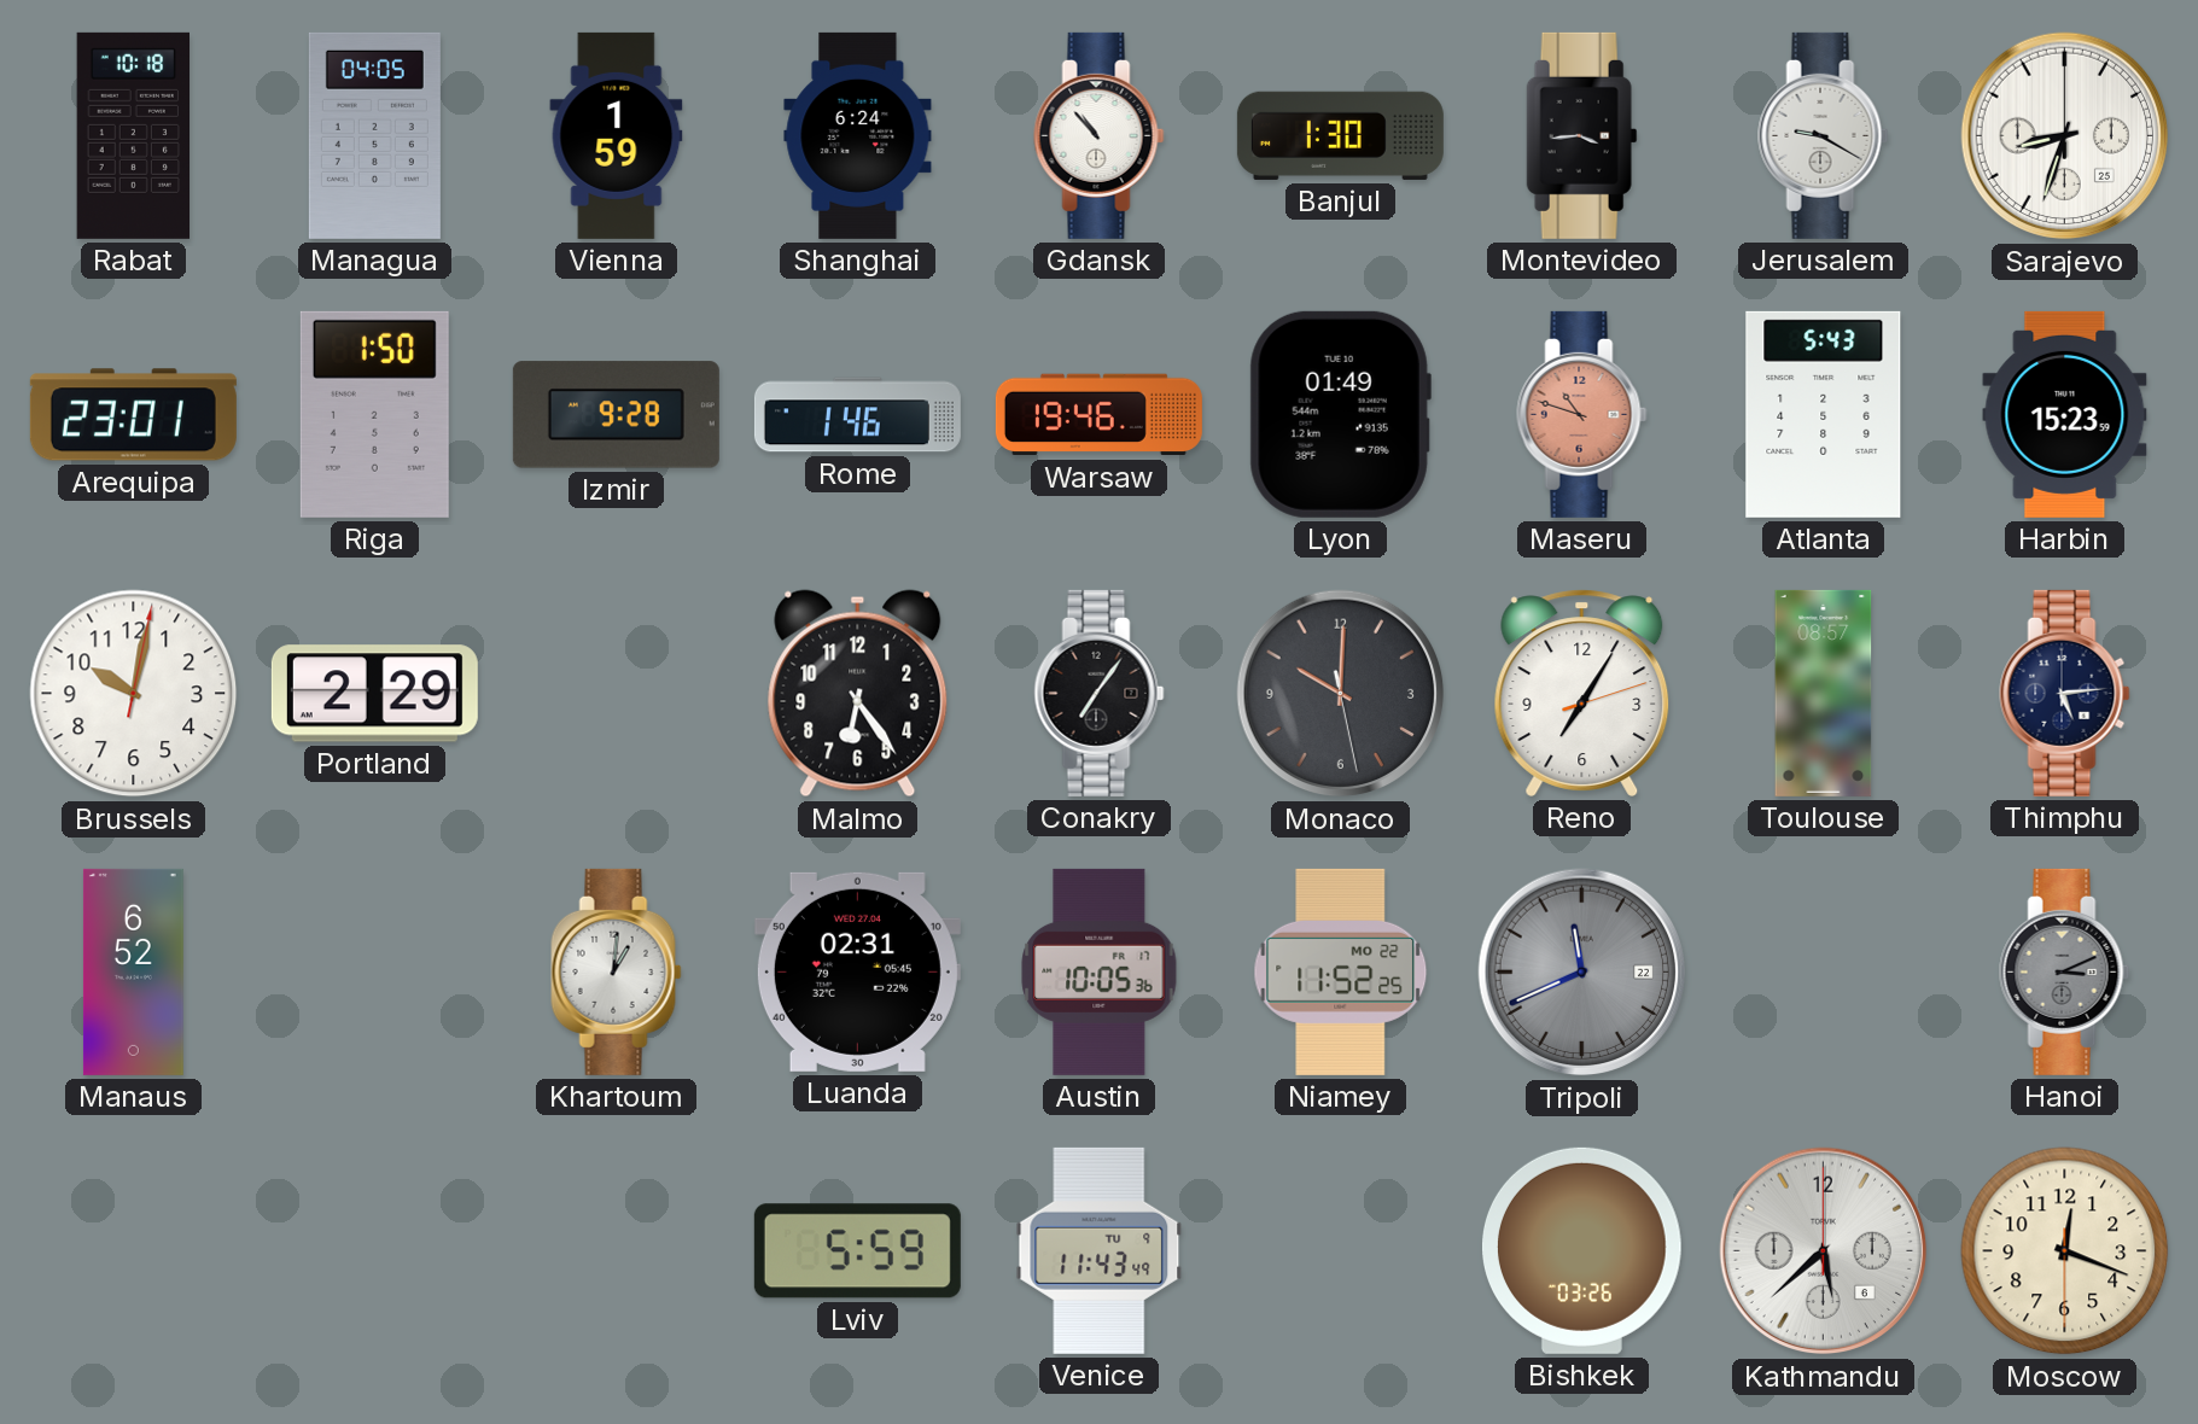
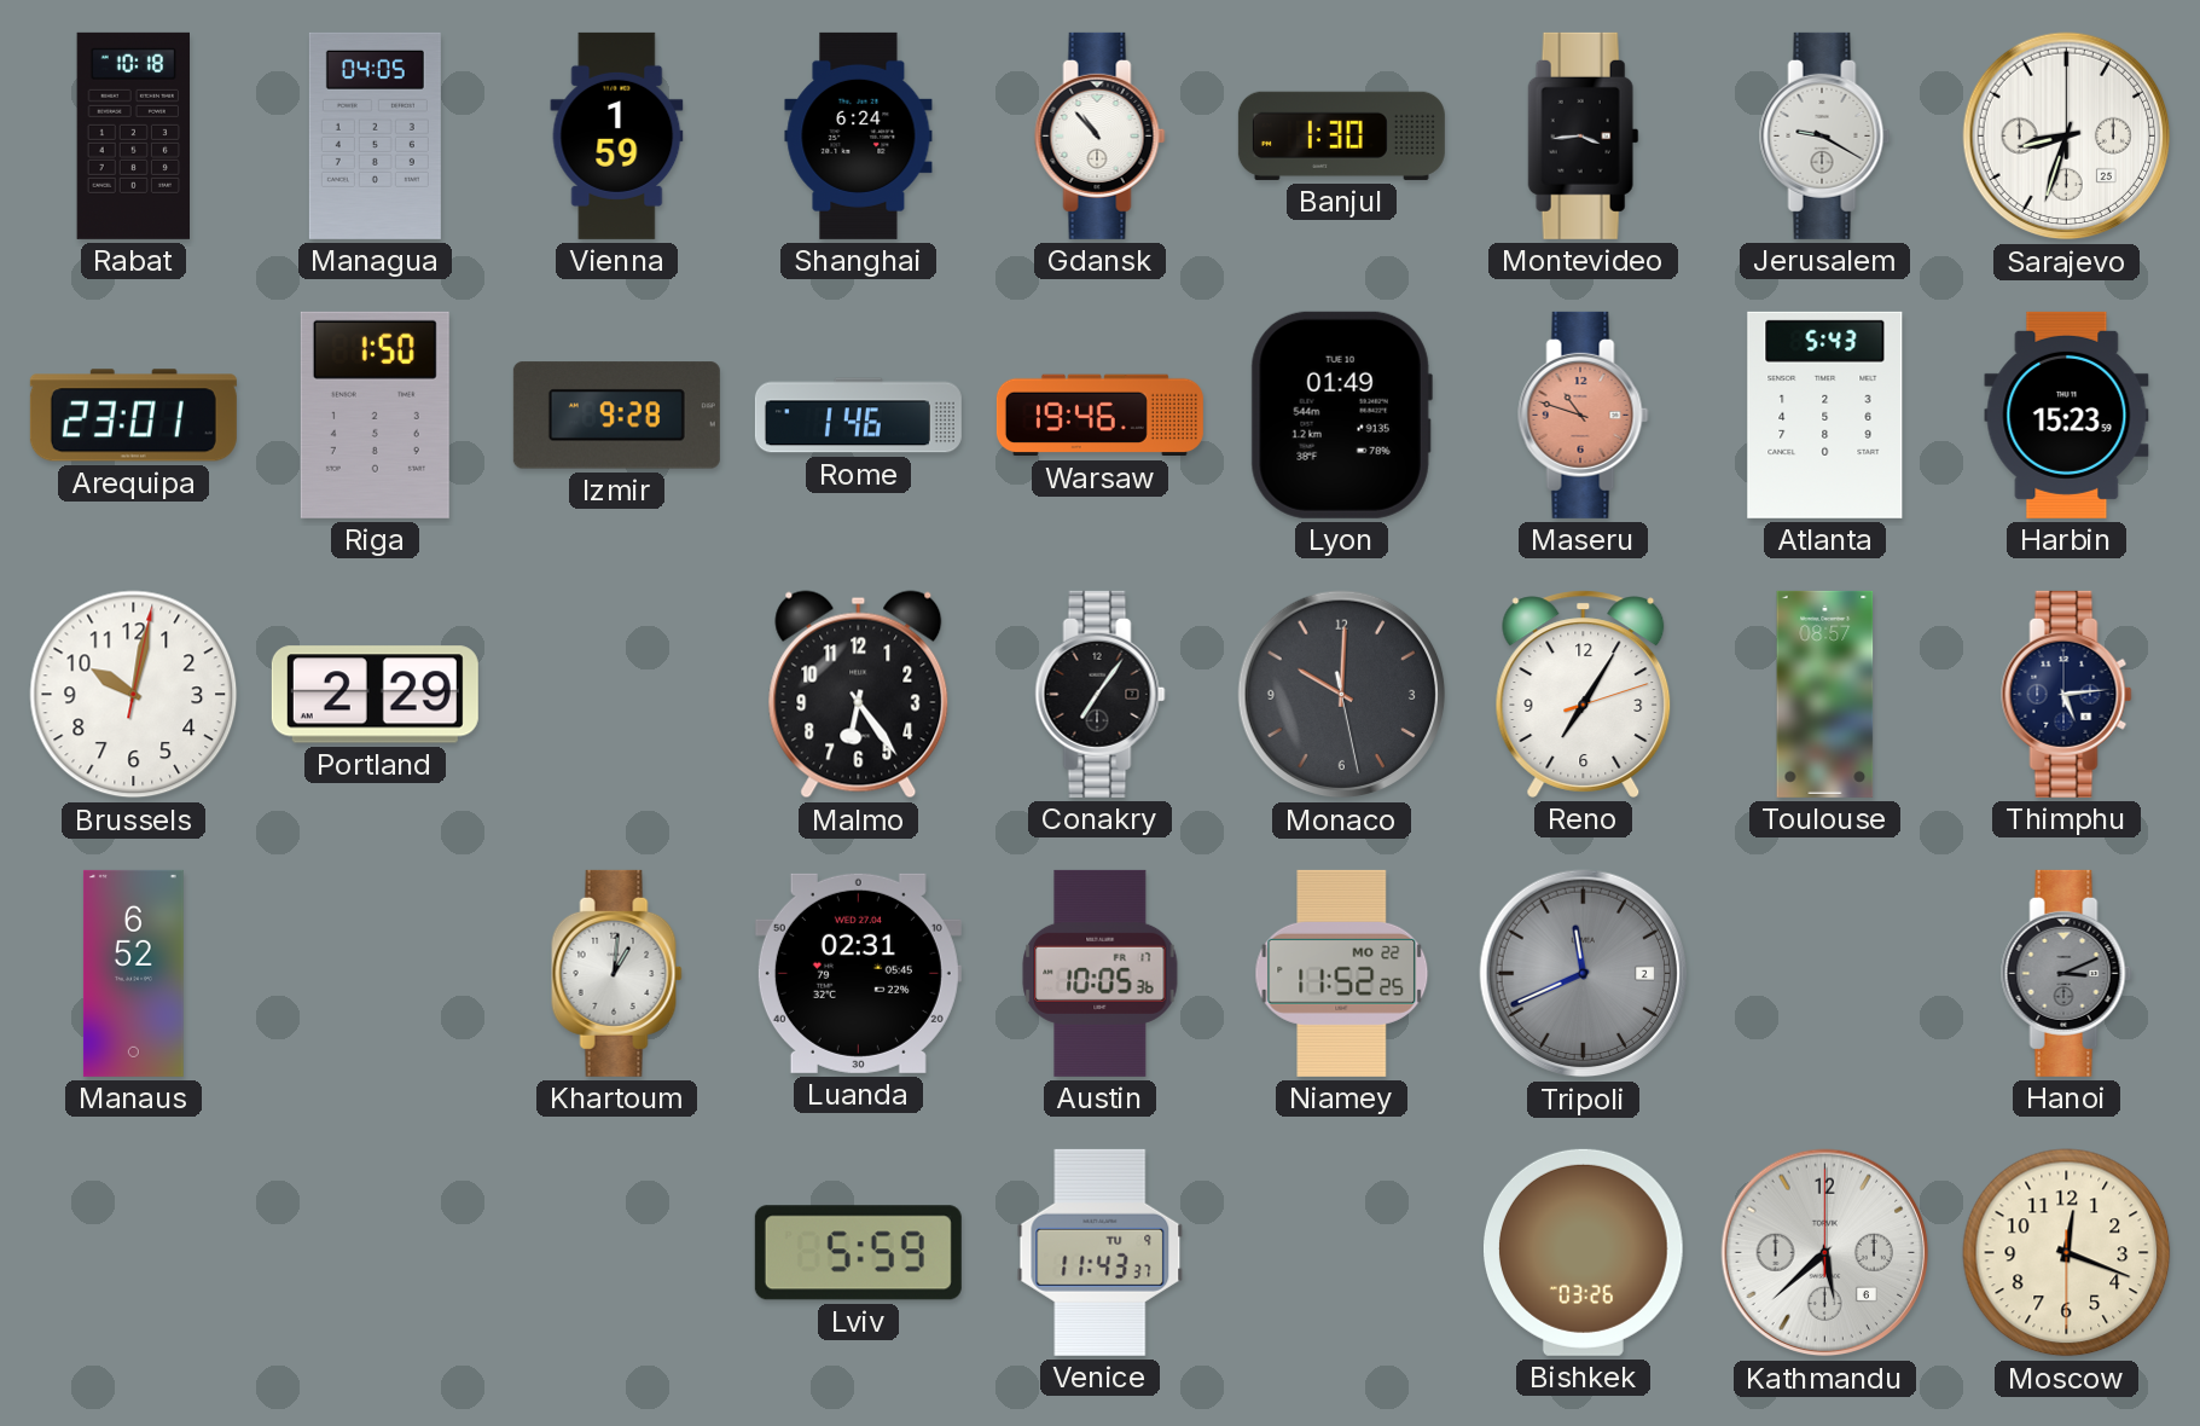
Tripoli date: 22 -> 2
Venice: 11:43:49 -> 11:43:37
